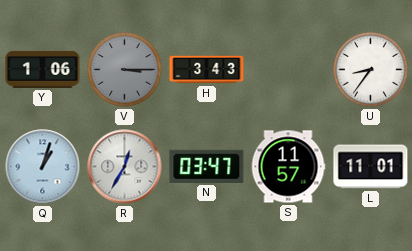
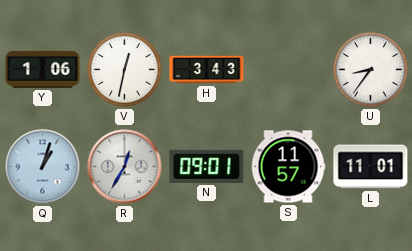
V: 3:15 -> 12:32
V dial: grey -> white
N: 03:47 -> 09:01
